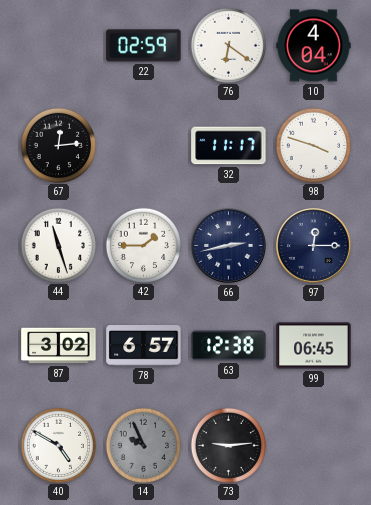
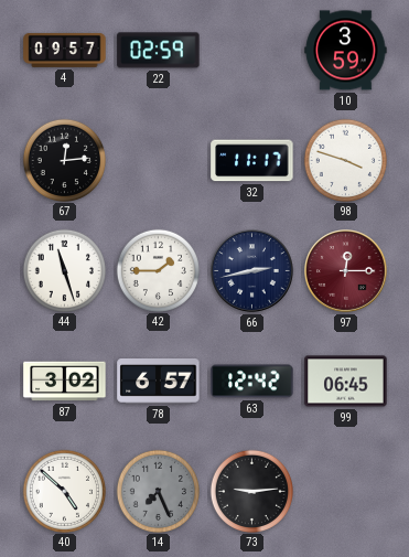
4: none -> 09:57
76: 6:21 -> none
10: 4:04 -> 3:59
97 dial: navy -> burgundy
63: 12:38 -> 12:42
40: 4:50 -> 4:52
14: 9:56 -> 7:26
